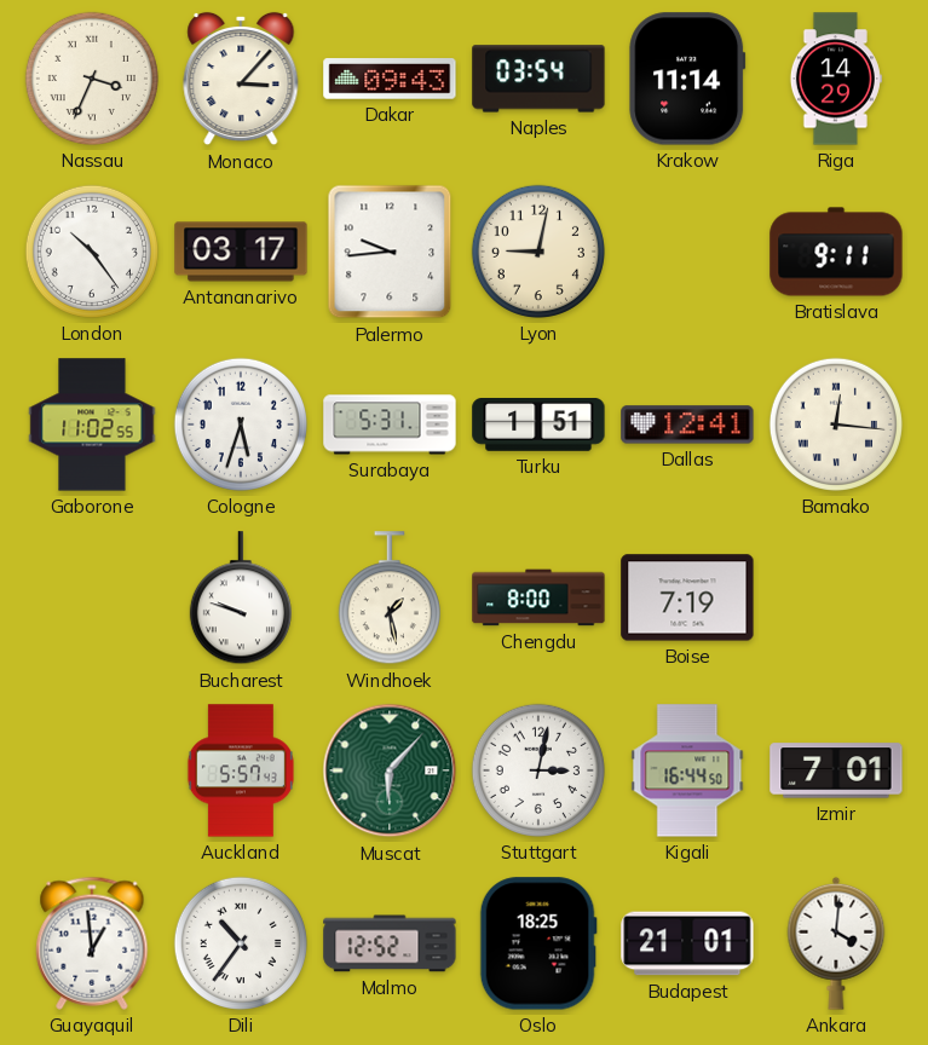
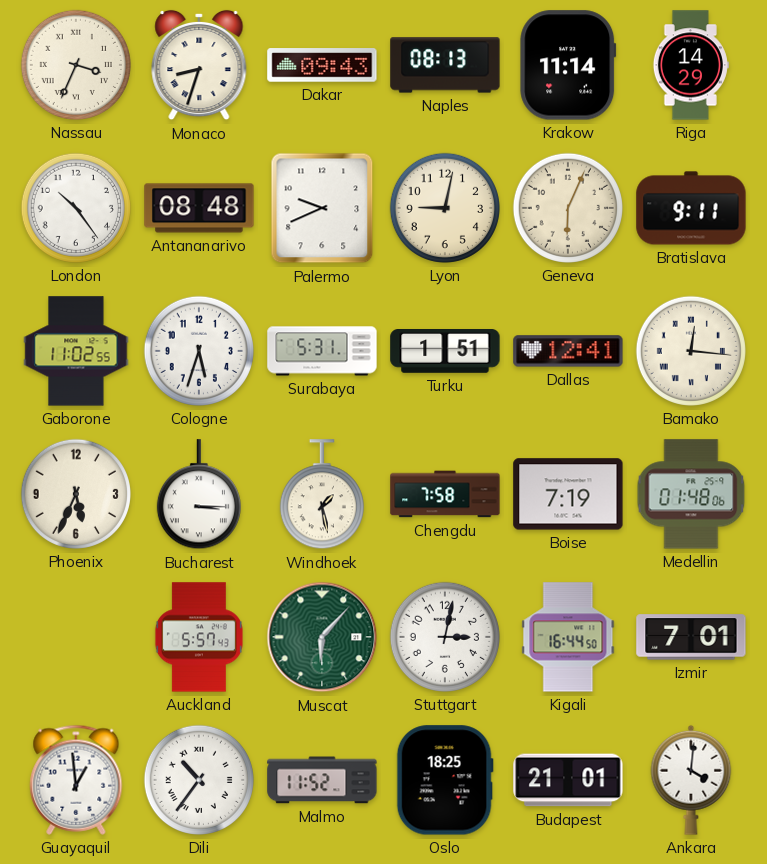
Monaco: 3:07 -> 8:33
Naples: 03:54 -> 08:13
Antananarivo: 03:17 -> 08:48
Palermo: 9:44 -> 9:41
Geneva: none -> 6:04
Phoenix: none -> 5:34
Bucharest: 9:48 -> 3:15
Chengdu: 8:00 -> 7:58
Medellin: none -> 01:48
Malmo: 12:52 -> 11:52
